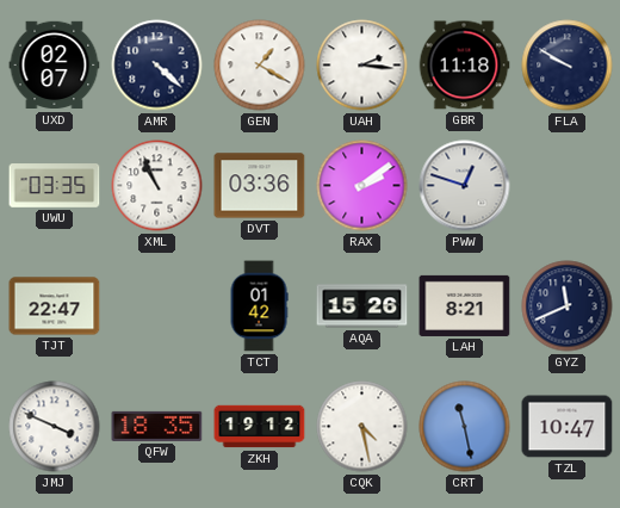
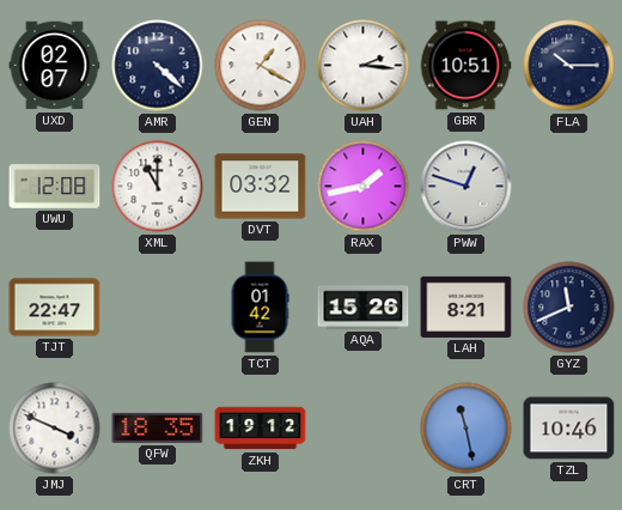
GBR: 11:18 -> 10:51
FLA: 9:50 -> 10:15
UWU: 03:35 -> 12:08
XML: 10:56 -> 11:00
DVT: 03:36 -> 03:32
RAX: 2:09 -> 1:43
CQK: 4:28 -> none
TZL: 10:47 -> 10:46
